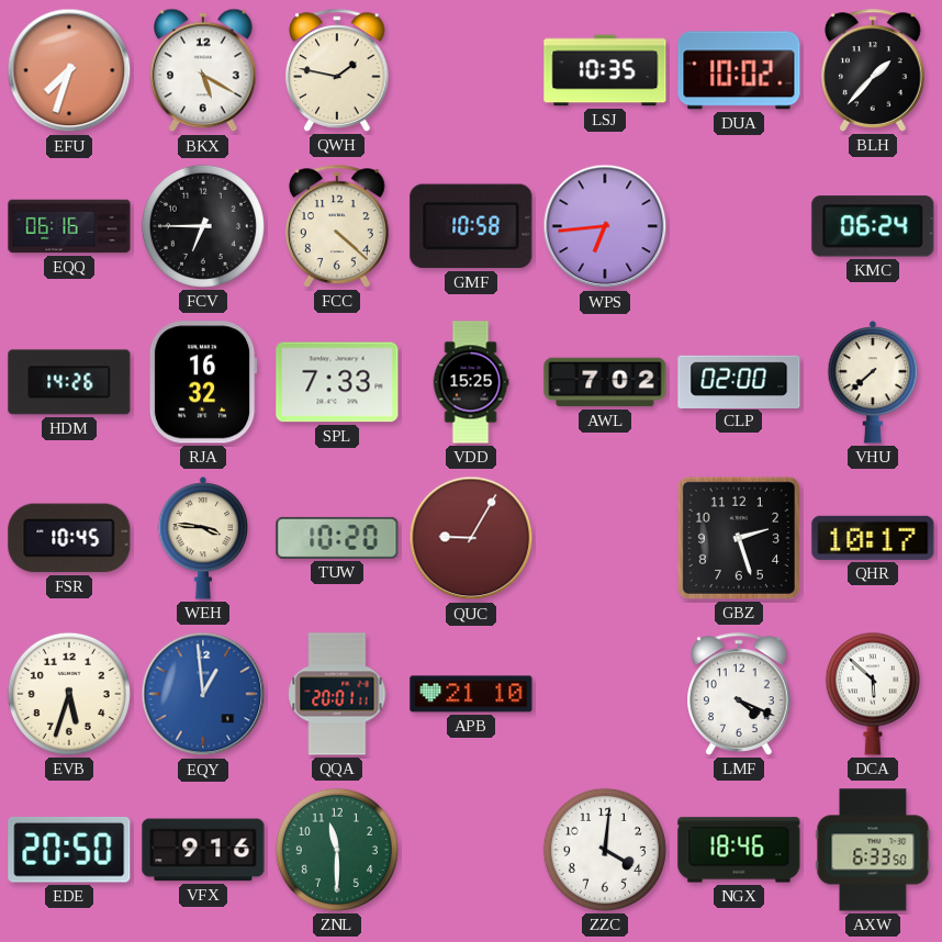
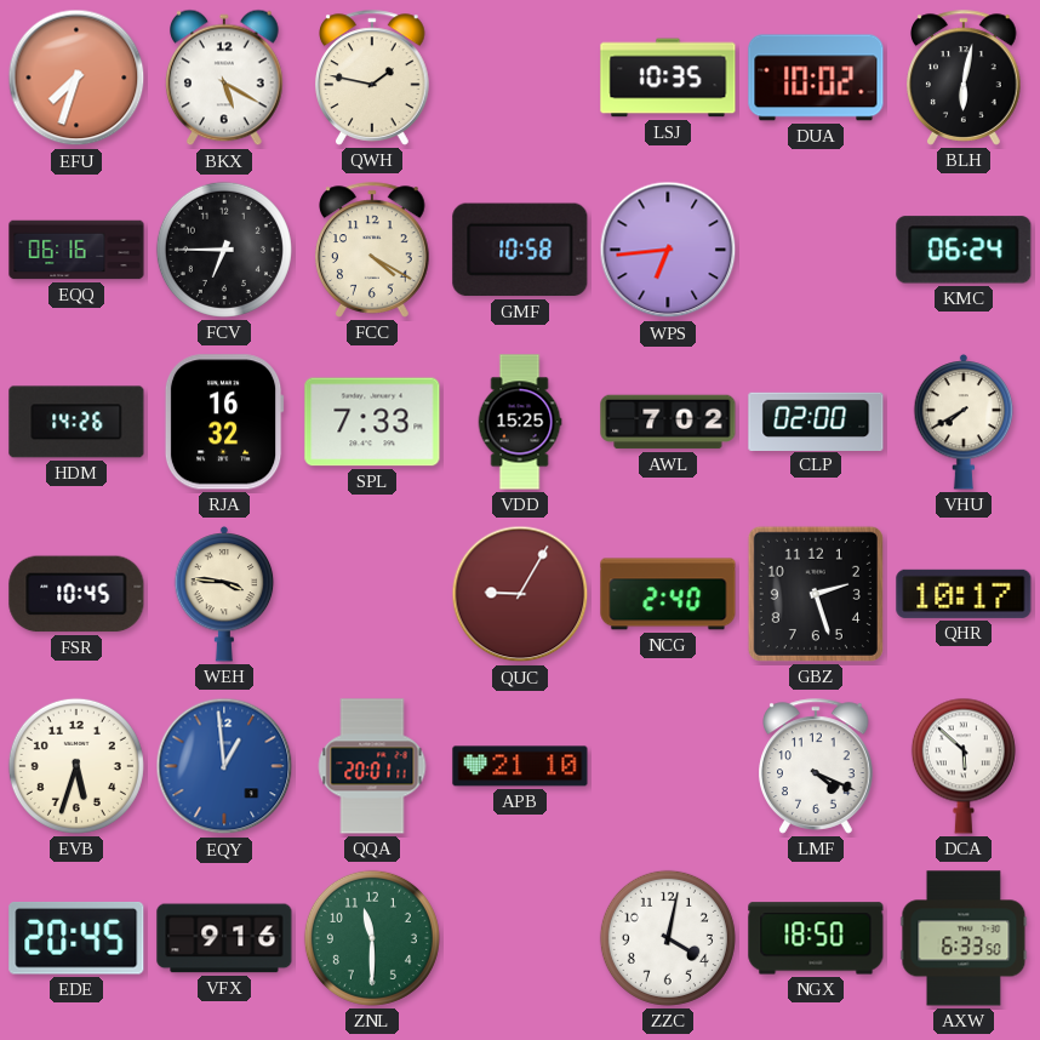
BLH: 1:37 -> 6:02
FCC: 4:22 -> 4:20
VHU: 7:38 -> 7:40
TUW: 10:20 -> none
NCG: none -> 2:40
EDE: 20:50 -> 20:45
ZZC: 4:01 -> 4:02
NGX: 18:46 -> 18:50
